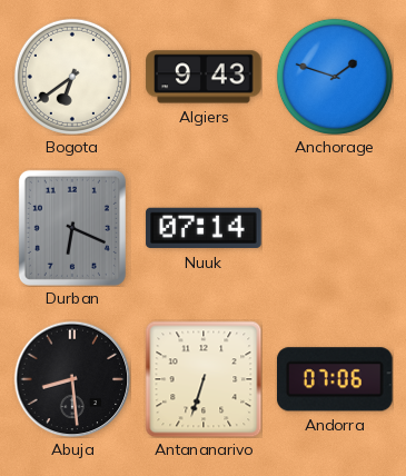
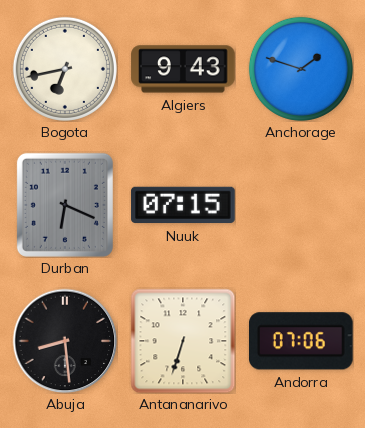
Bogota: 6:39 -> 6:43
Nuuk: 07:14 -> 07:15
